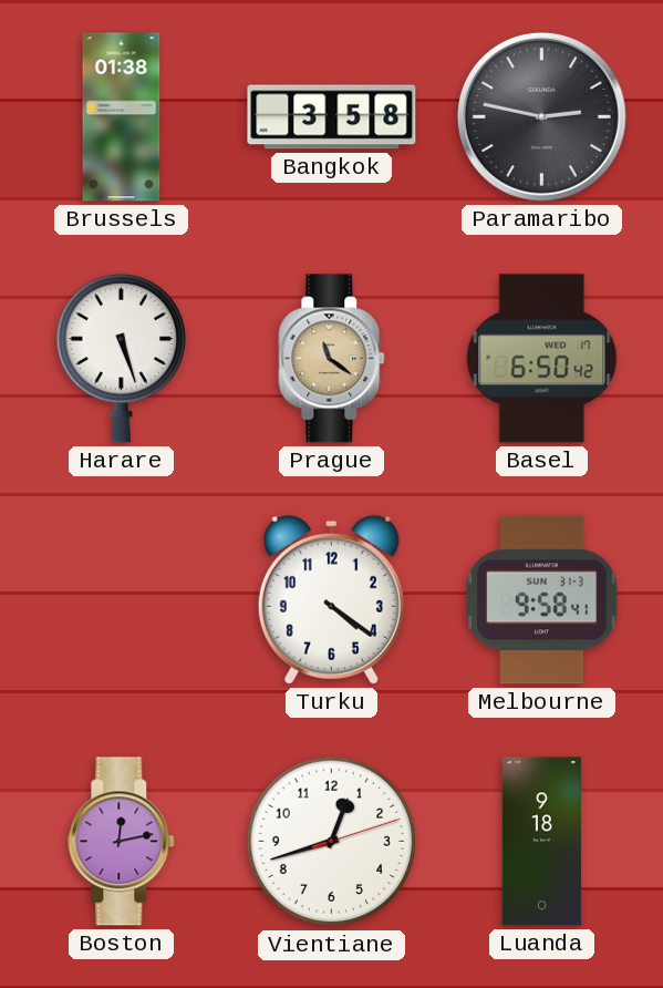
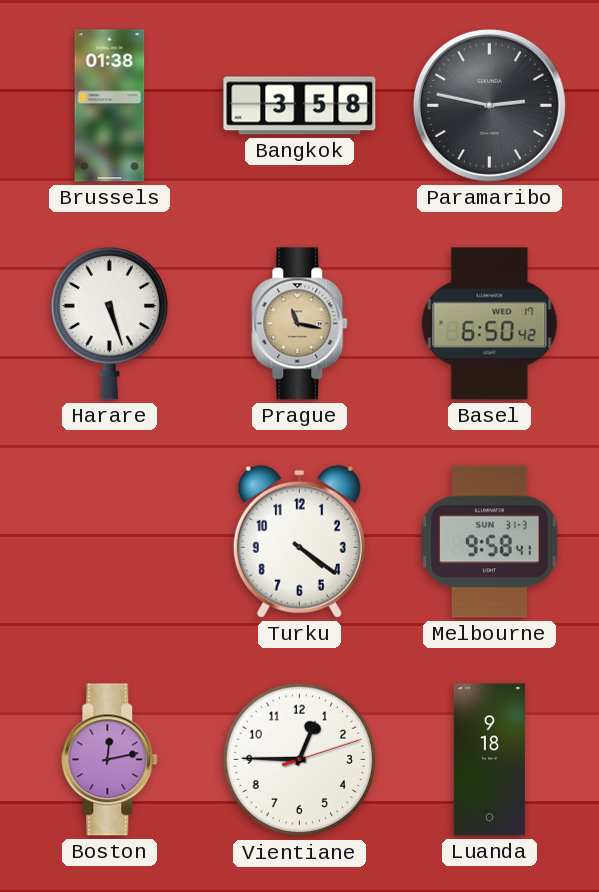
Prague: 11:21 -> 11:17
Vientiane: 12:42 -> 12:45
